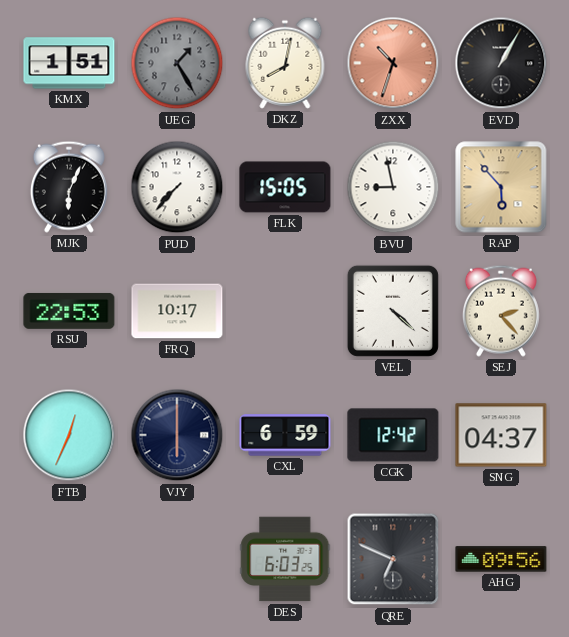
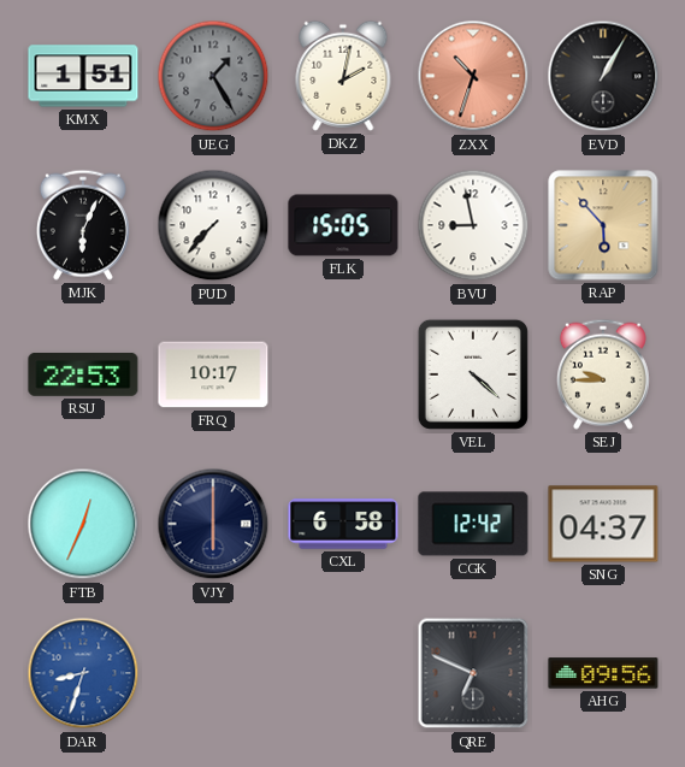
DKZ: 8:02 -> 2:02
SEJ: 2:23 -> 9:45
CXL: 6:59 -> 6:58
DAR: none -> 8:33
DES: 6:03 -> none
